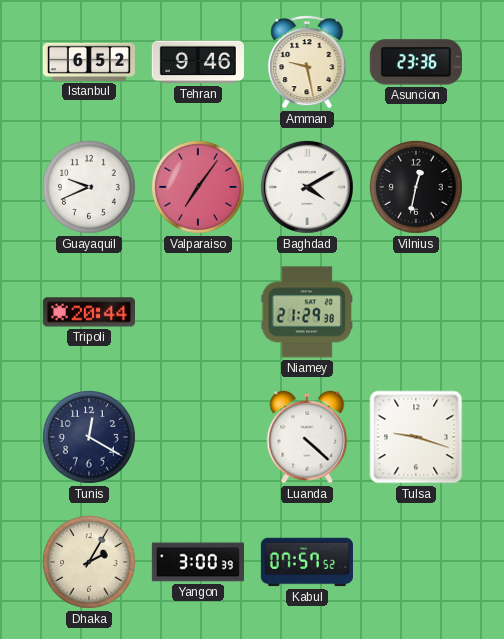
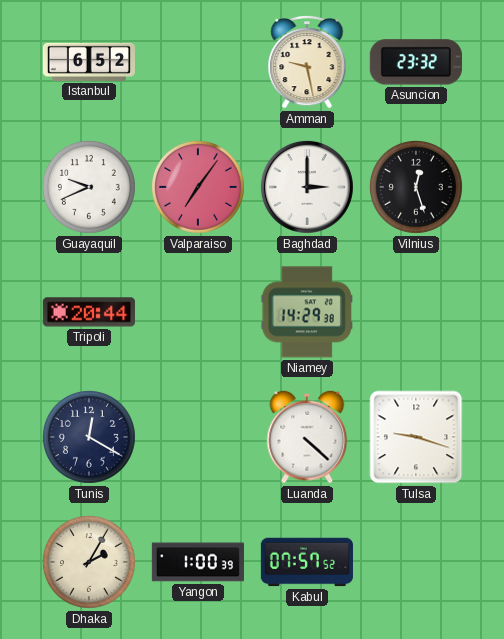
Tehran: 9:46 -> none
Asuncion: 23:36 -> 23:32
Baghdad: 4:10 -> 3:00
Vilnius: 12:32 -> 12:27
Niamey: 21:29 -> 14:29
Yangon: 3:00 -> 1:00
